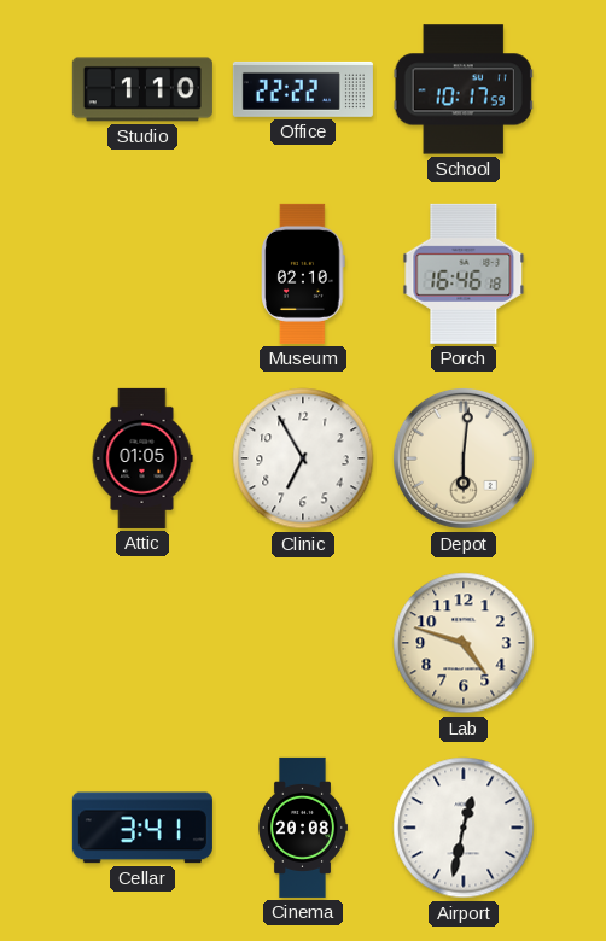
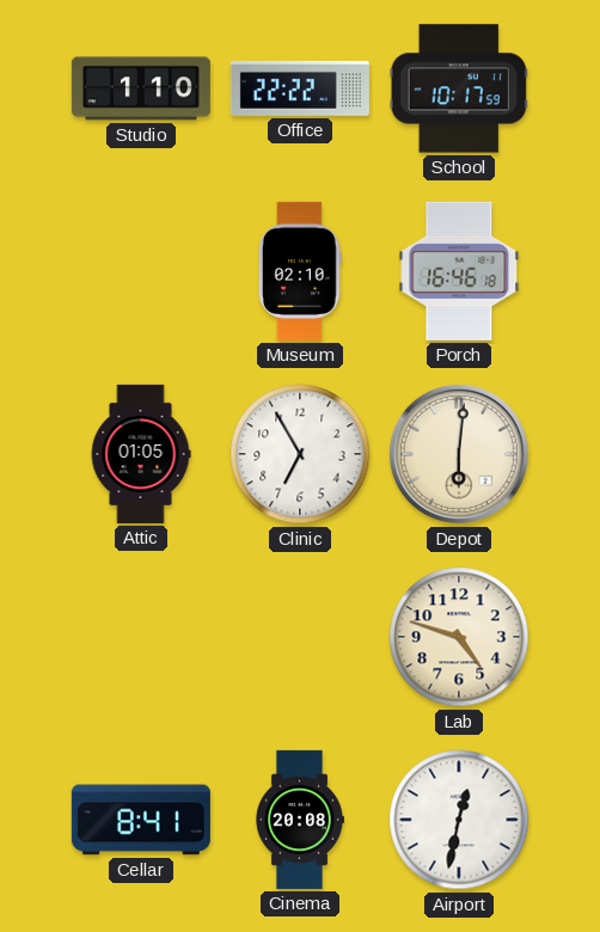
Cellar: 3:41 -> 8:41
